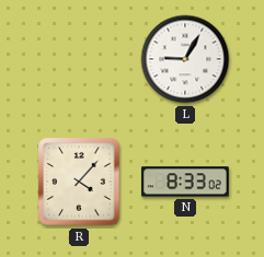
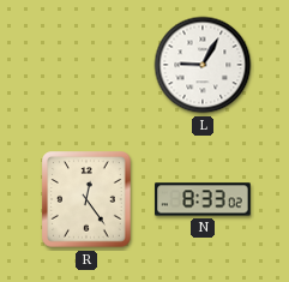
R: 4:07 -> 12:24
